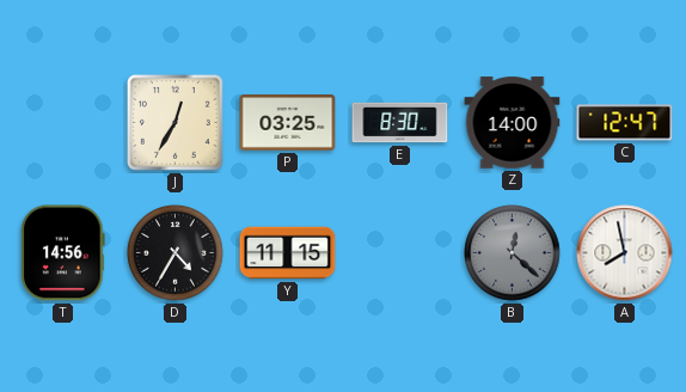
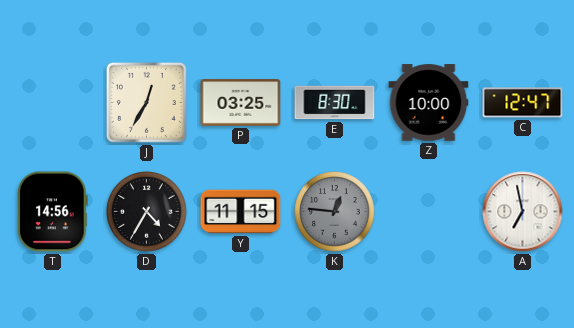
Z: 14:00 -> 10:00
K: none -> 12:46
B: 12:22 -> none
A: 7:58 -> 6:58
